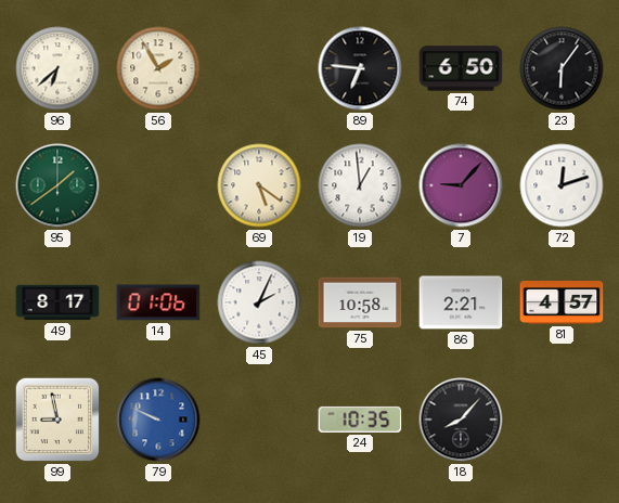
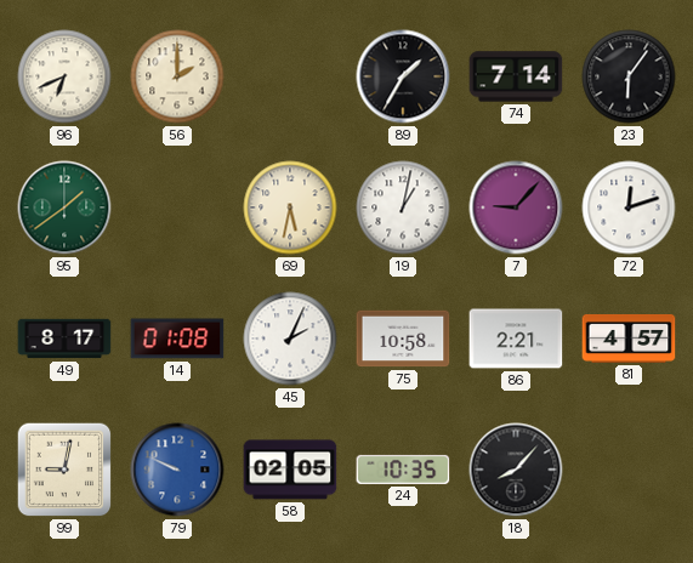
96: 6:38 -> 6:41
56: 1:55 -> 2:00
89: 6:46 -> 1:35
74: 6:50 -> 7:14
69: 5:21 -> 5:32
19: 12:59 -> 1:02
14: 01:06 -> 01:08
99: 8:58 -> 9:02
58: none -> 02:05
